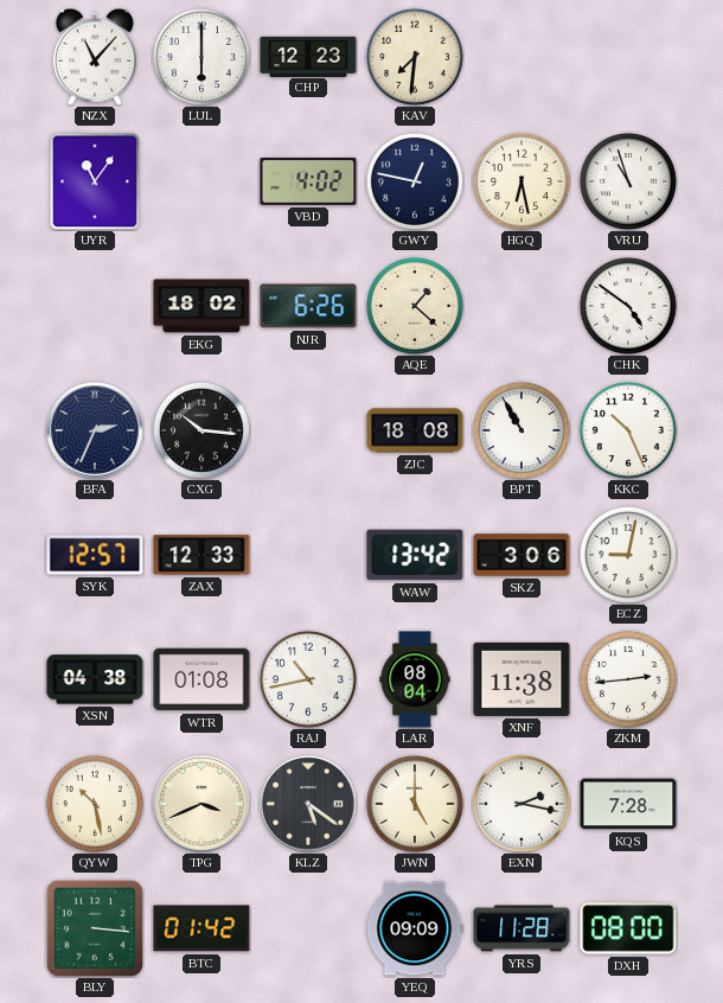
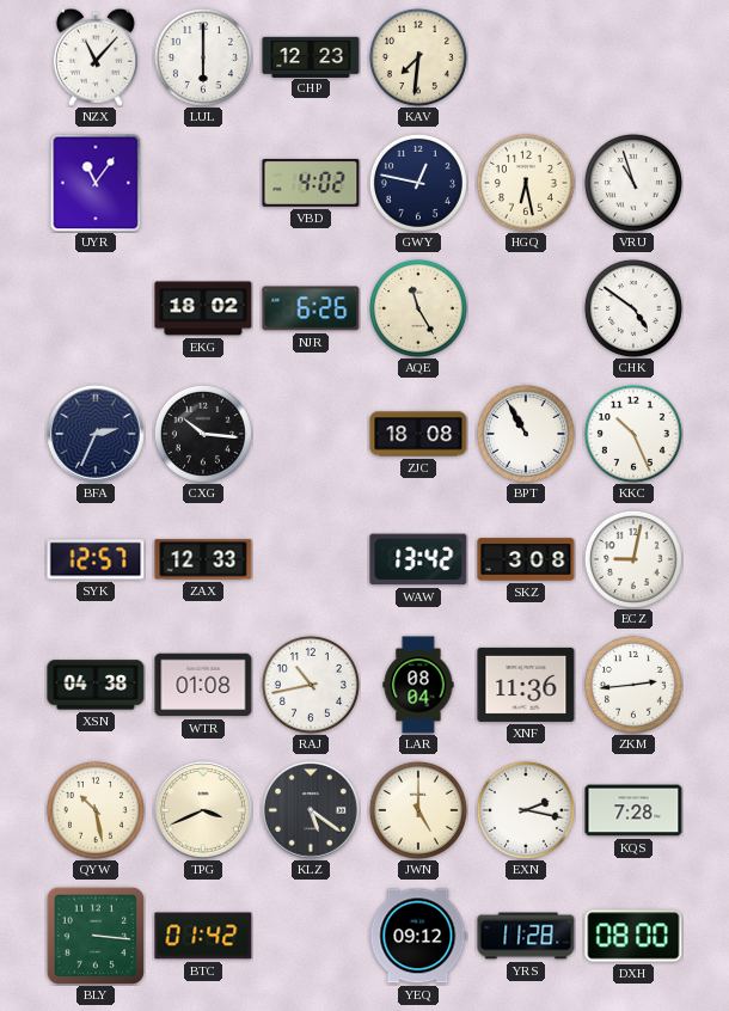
AQE: 1:22 -> 11:25
SKZ: 3:06 -> 3:08
XNF: 11:38 -> 11:36
YEQ: 09:09 -> 09:12
